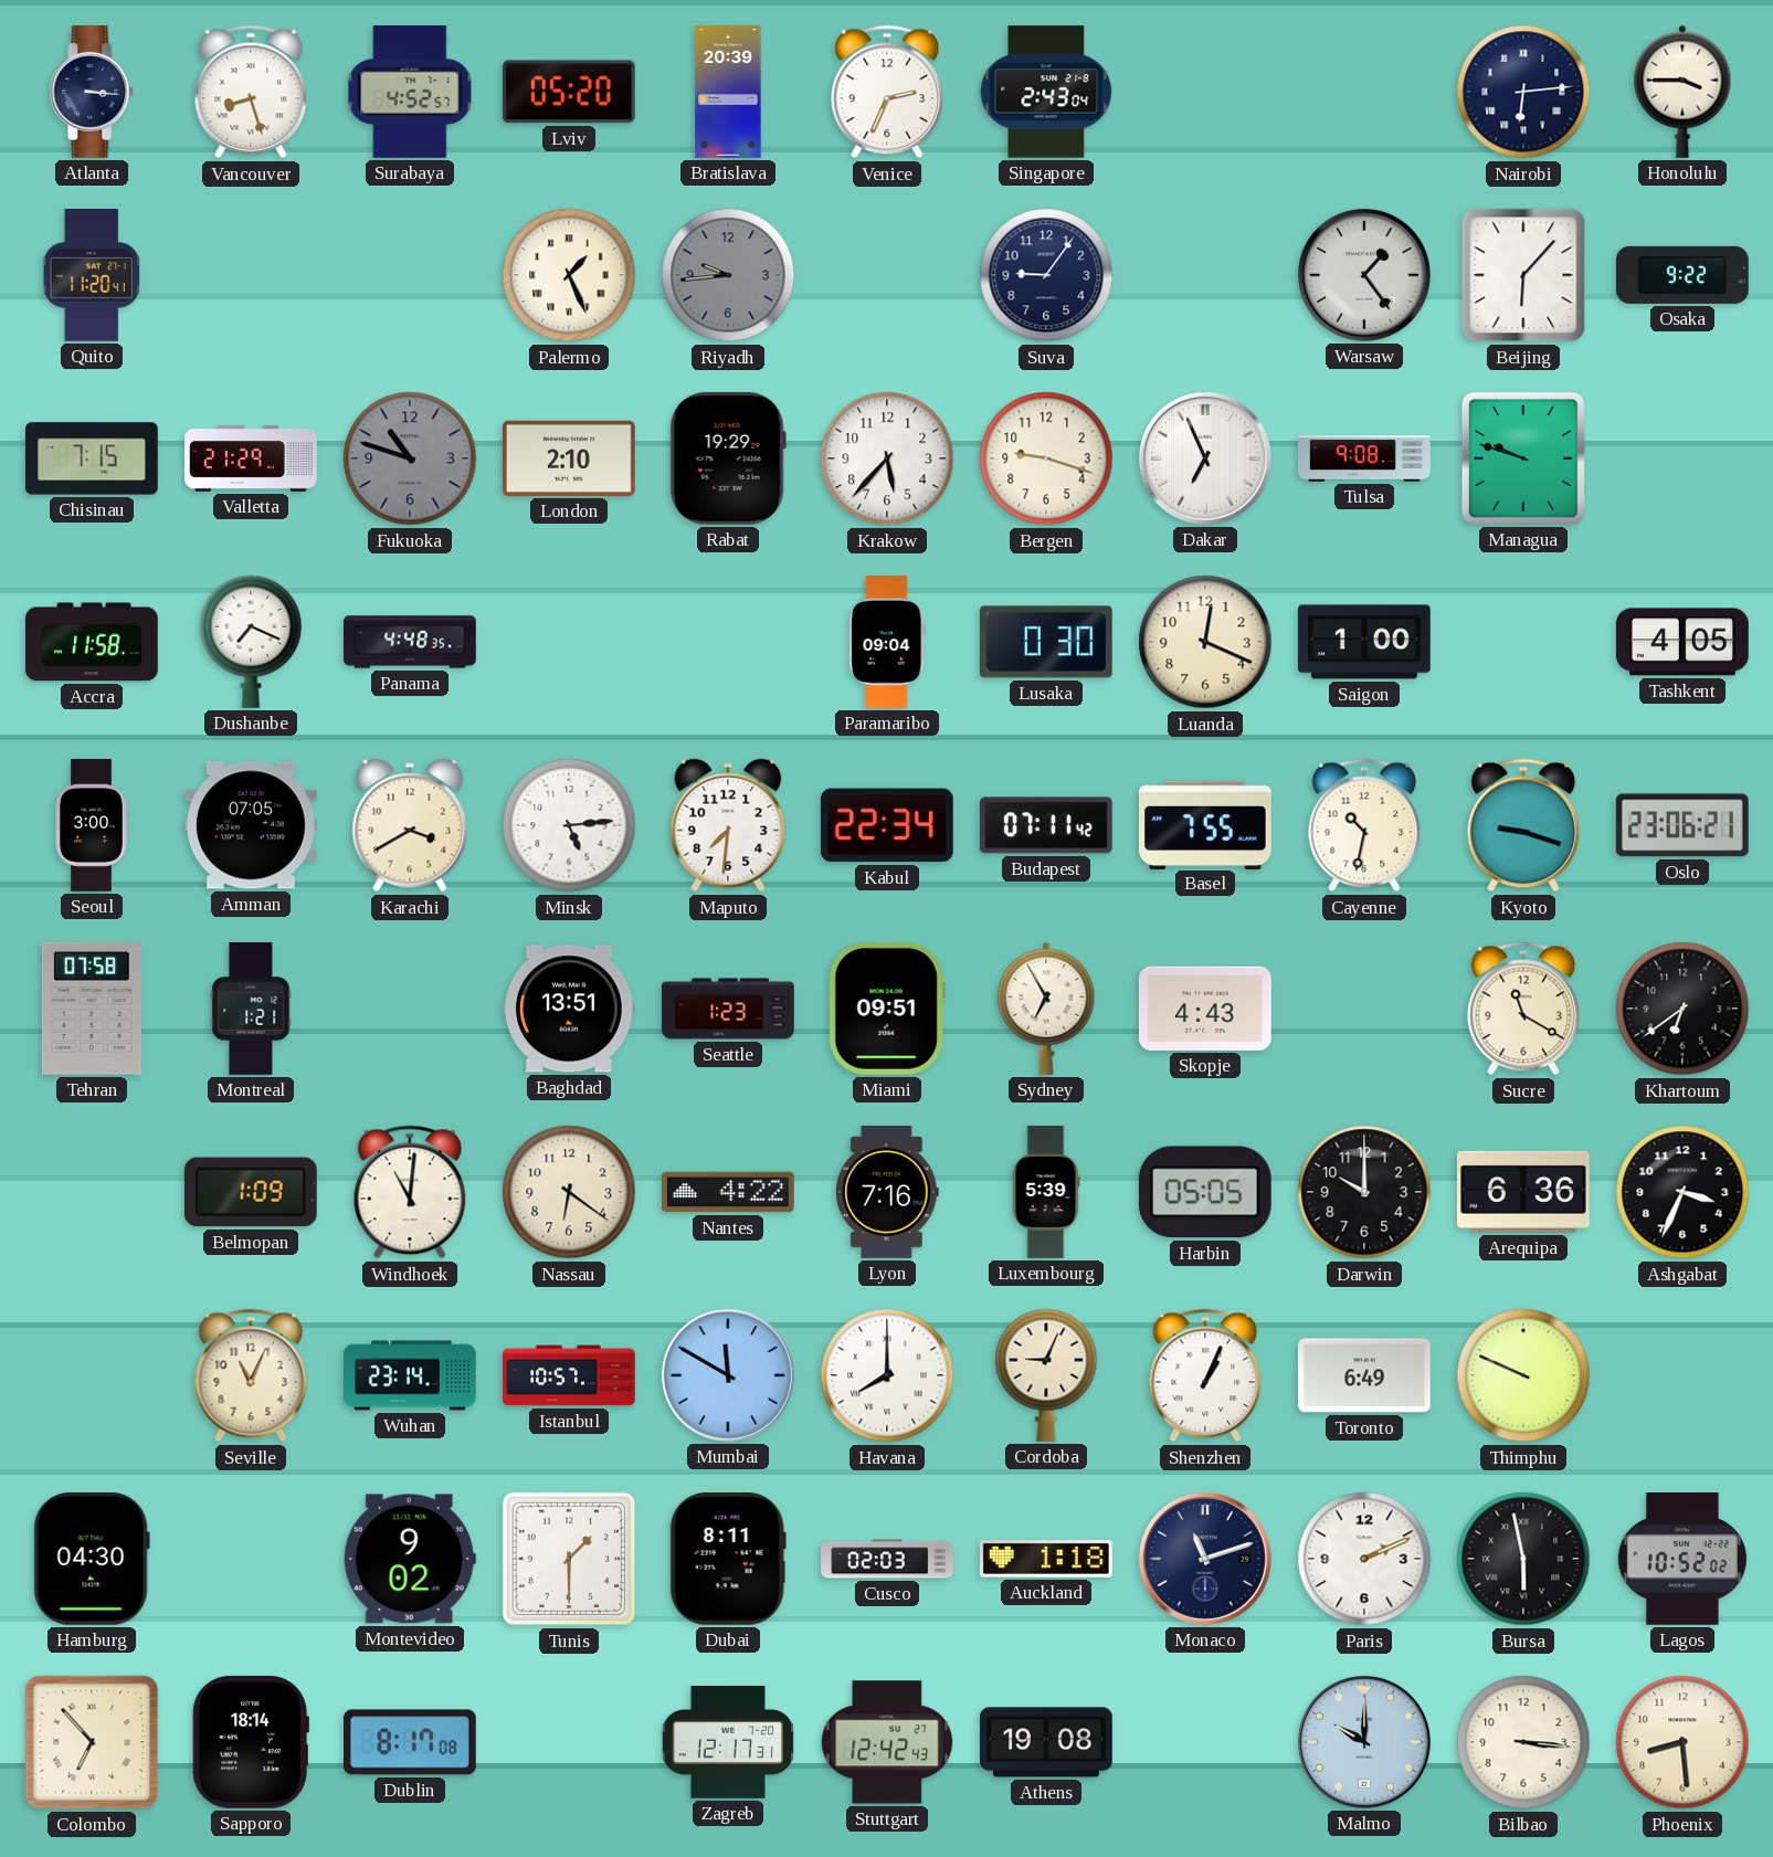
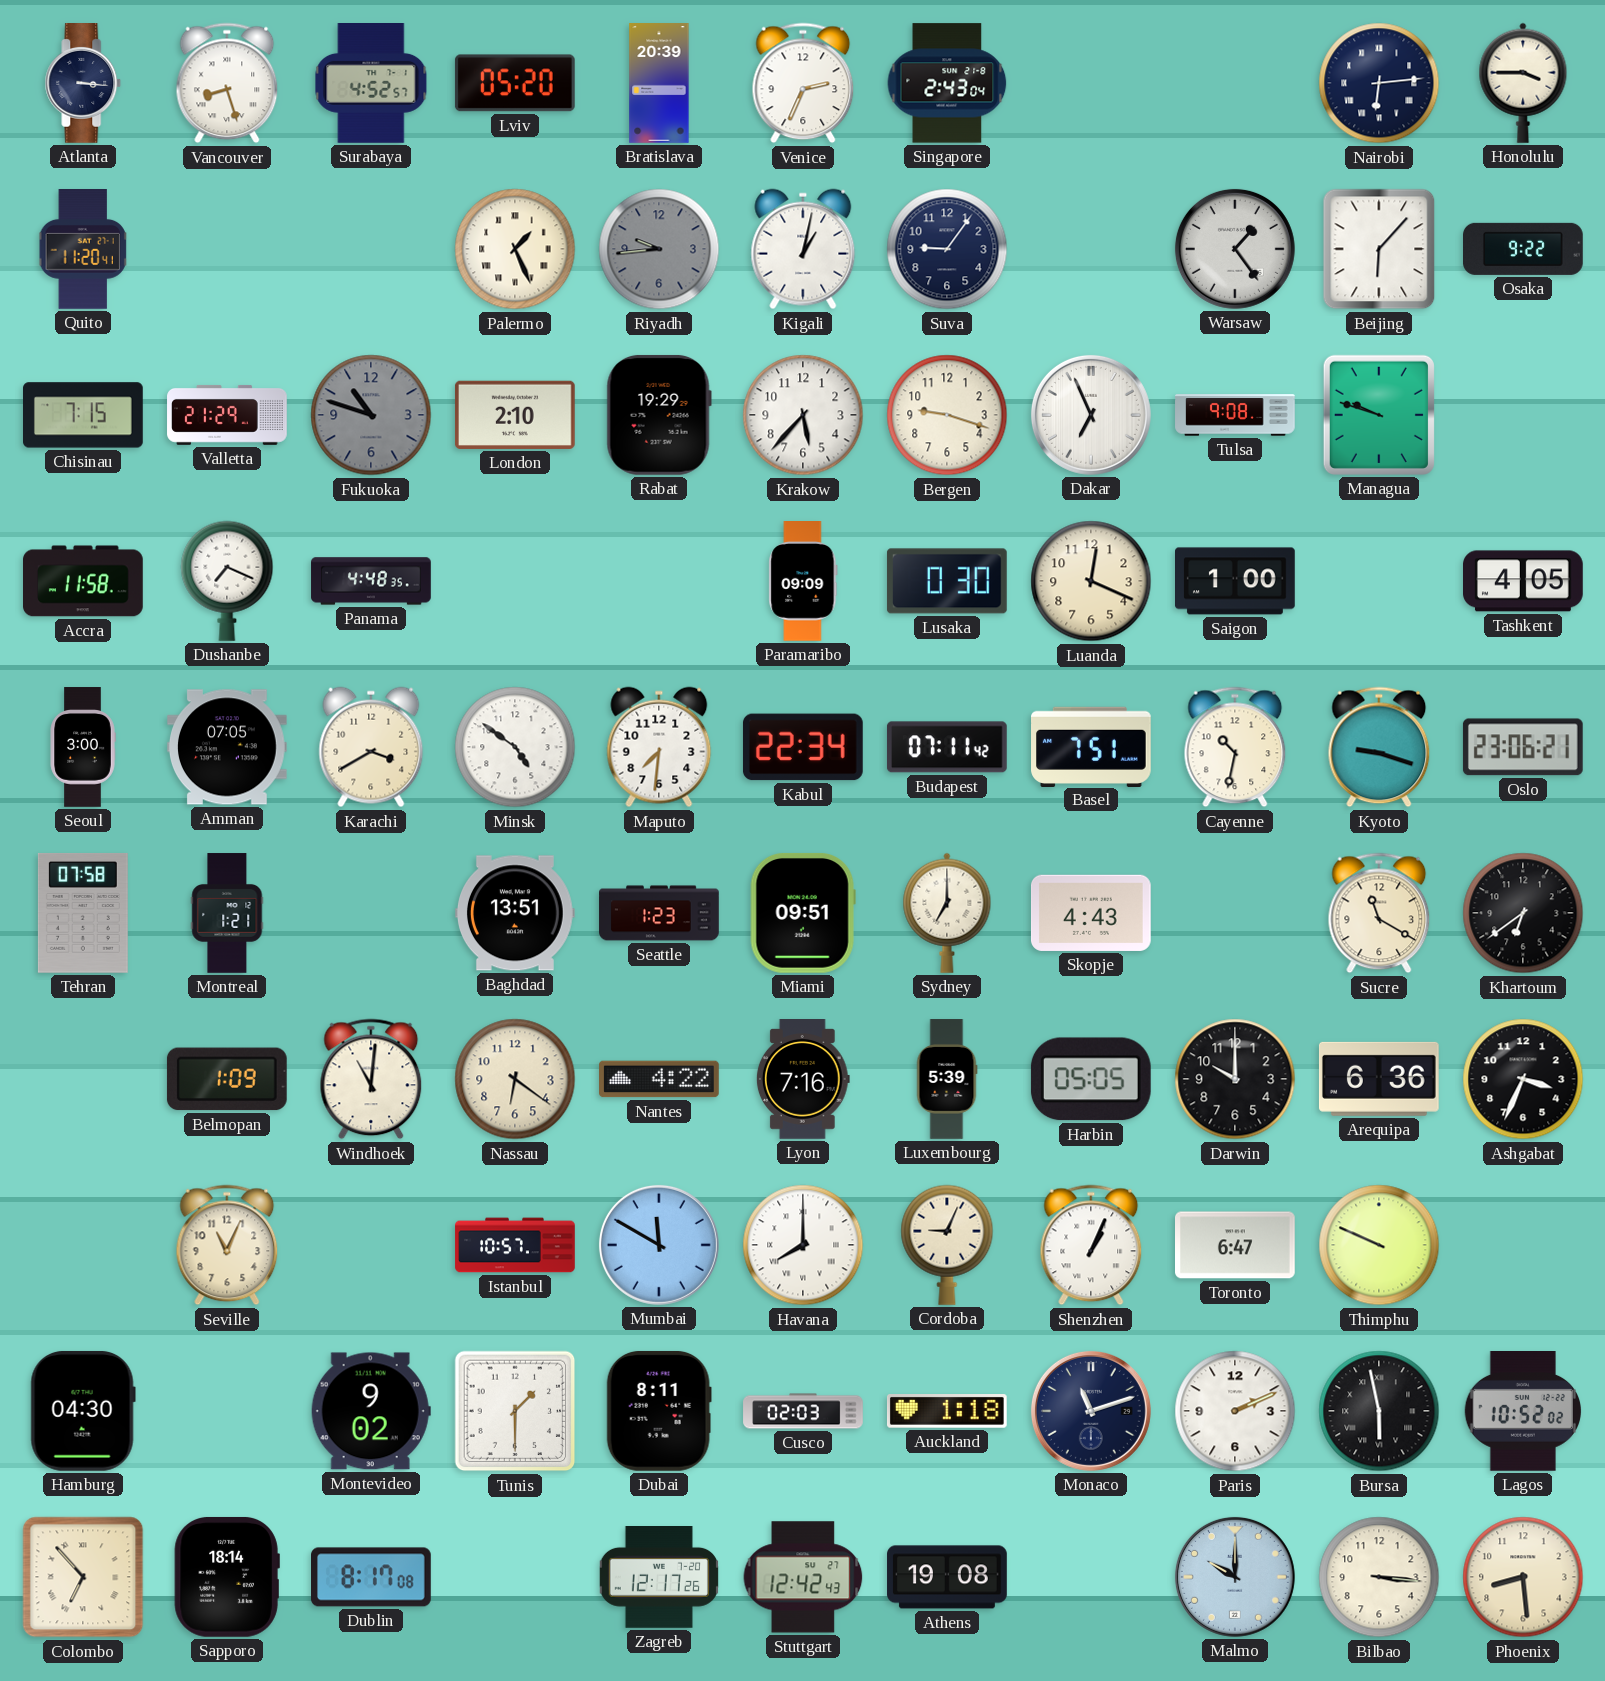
Kigali: none -> 1:02
Paramaribo: 09:04 -> 09:09
Minsk: 5:14 -> 4:51
Basel: 7:55 -> 7:51
Sydney: 6:55 -> 7:00
Wuhan: 23:14 -> none
Toronto: 6:49 -> 6:47
Zagreb: 12:17:31 -> 12:17:26
